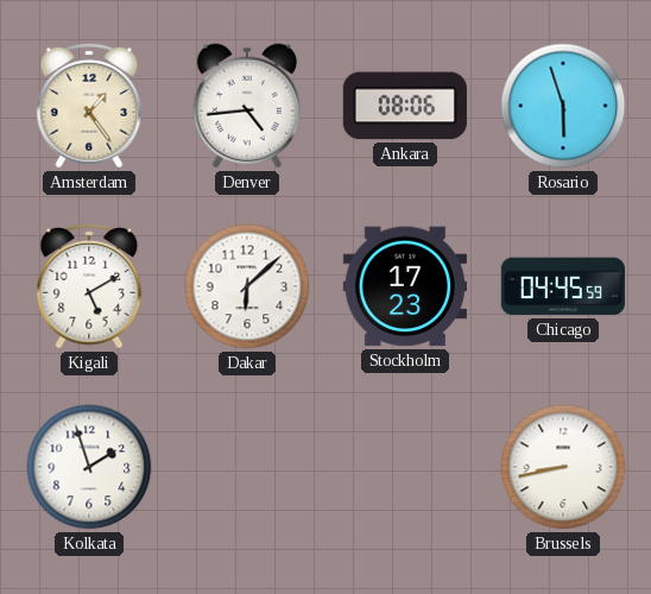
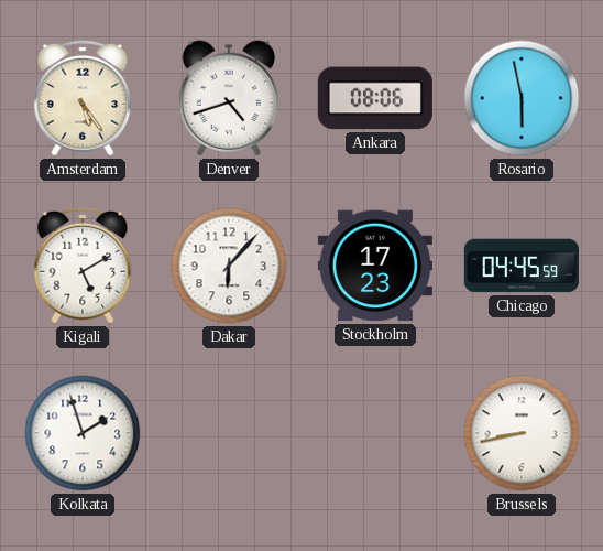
Amsterdam: 1:24 -> 5:24
Denver: 4:44 -> 4:42
Rosario: 5:57 -> 5:58
Dakar: 6:08 -> 6:07
